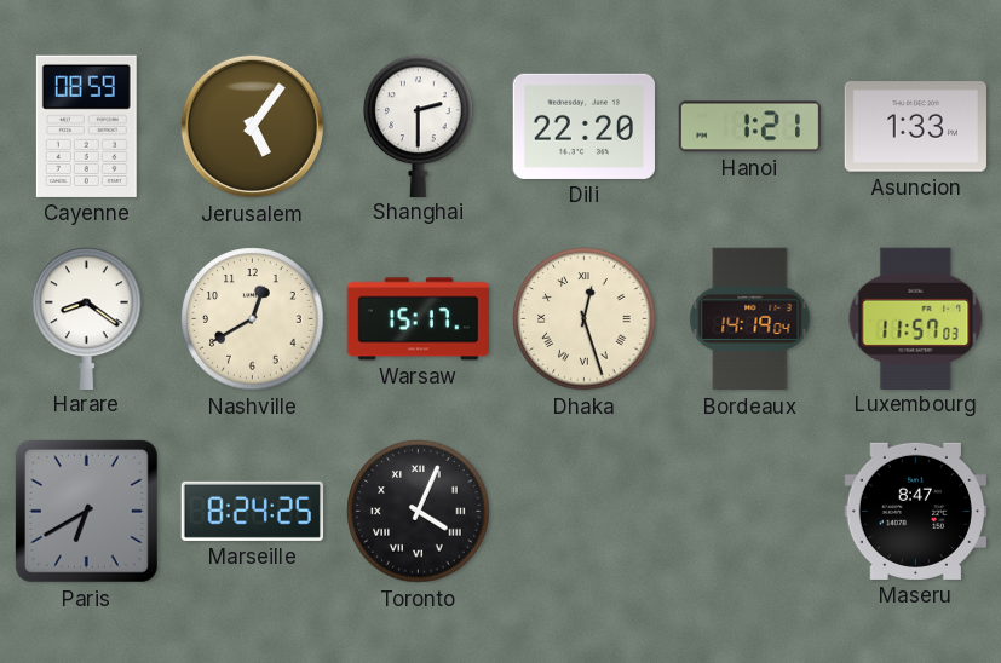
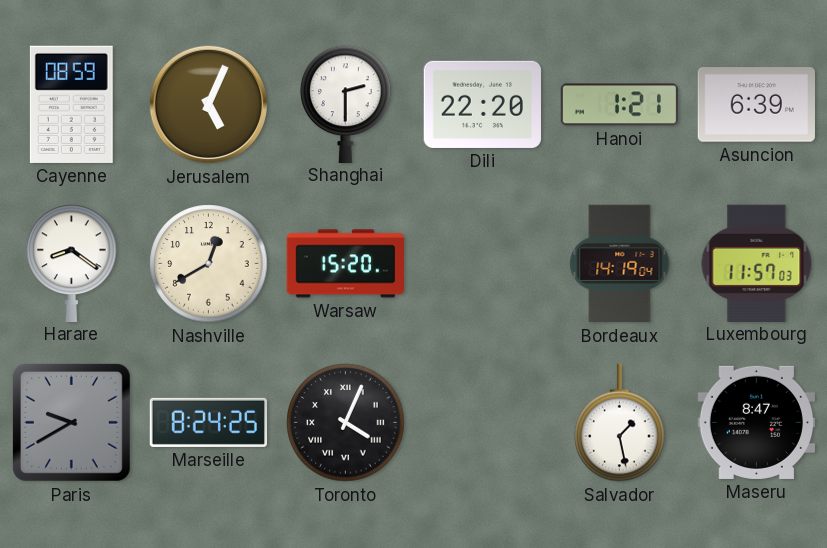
Jerusalem: 5:06 -> 5:04
Asuncion: 1:33 -> 6:39
Warsaw: 15:17 -> 15:20
Dhaka: 12:27 -> none
Paris: 6:40 -> 9:40
Salvador: none -> 1:28
